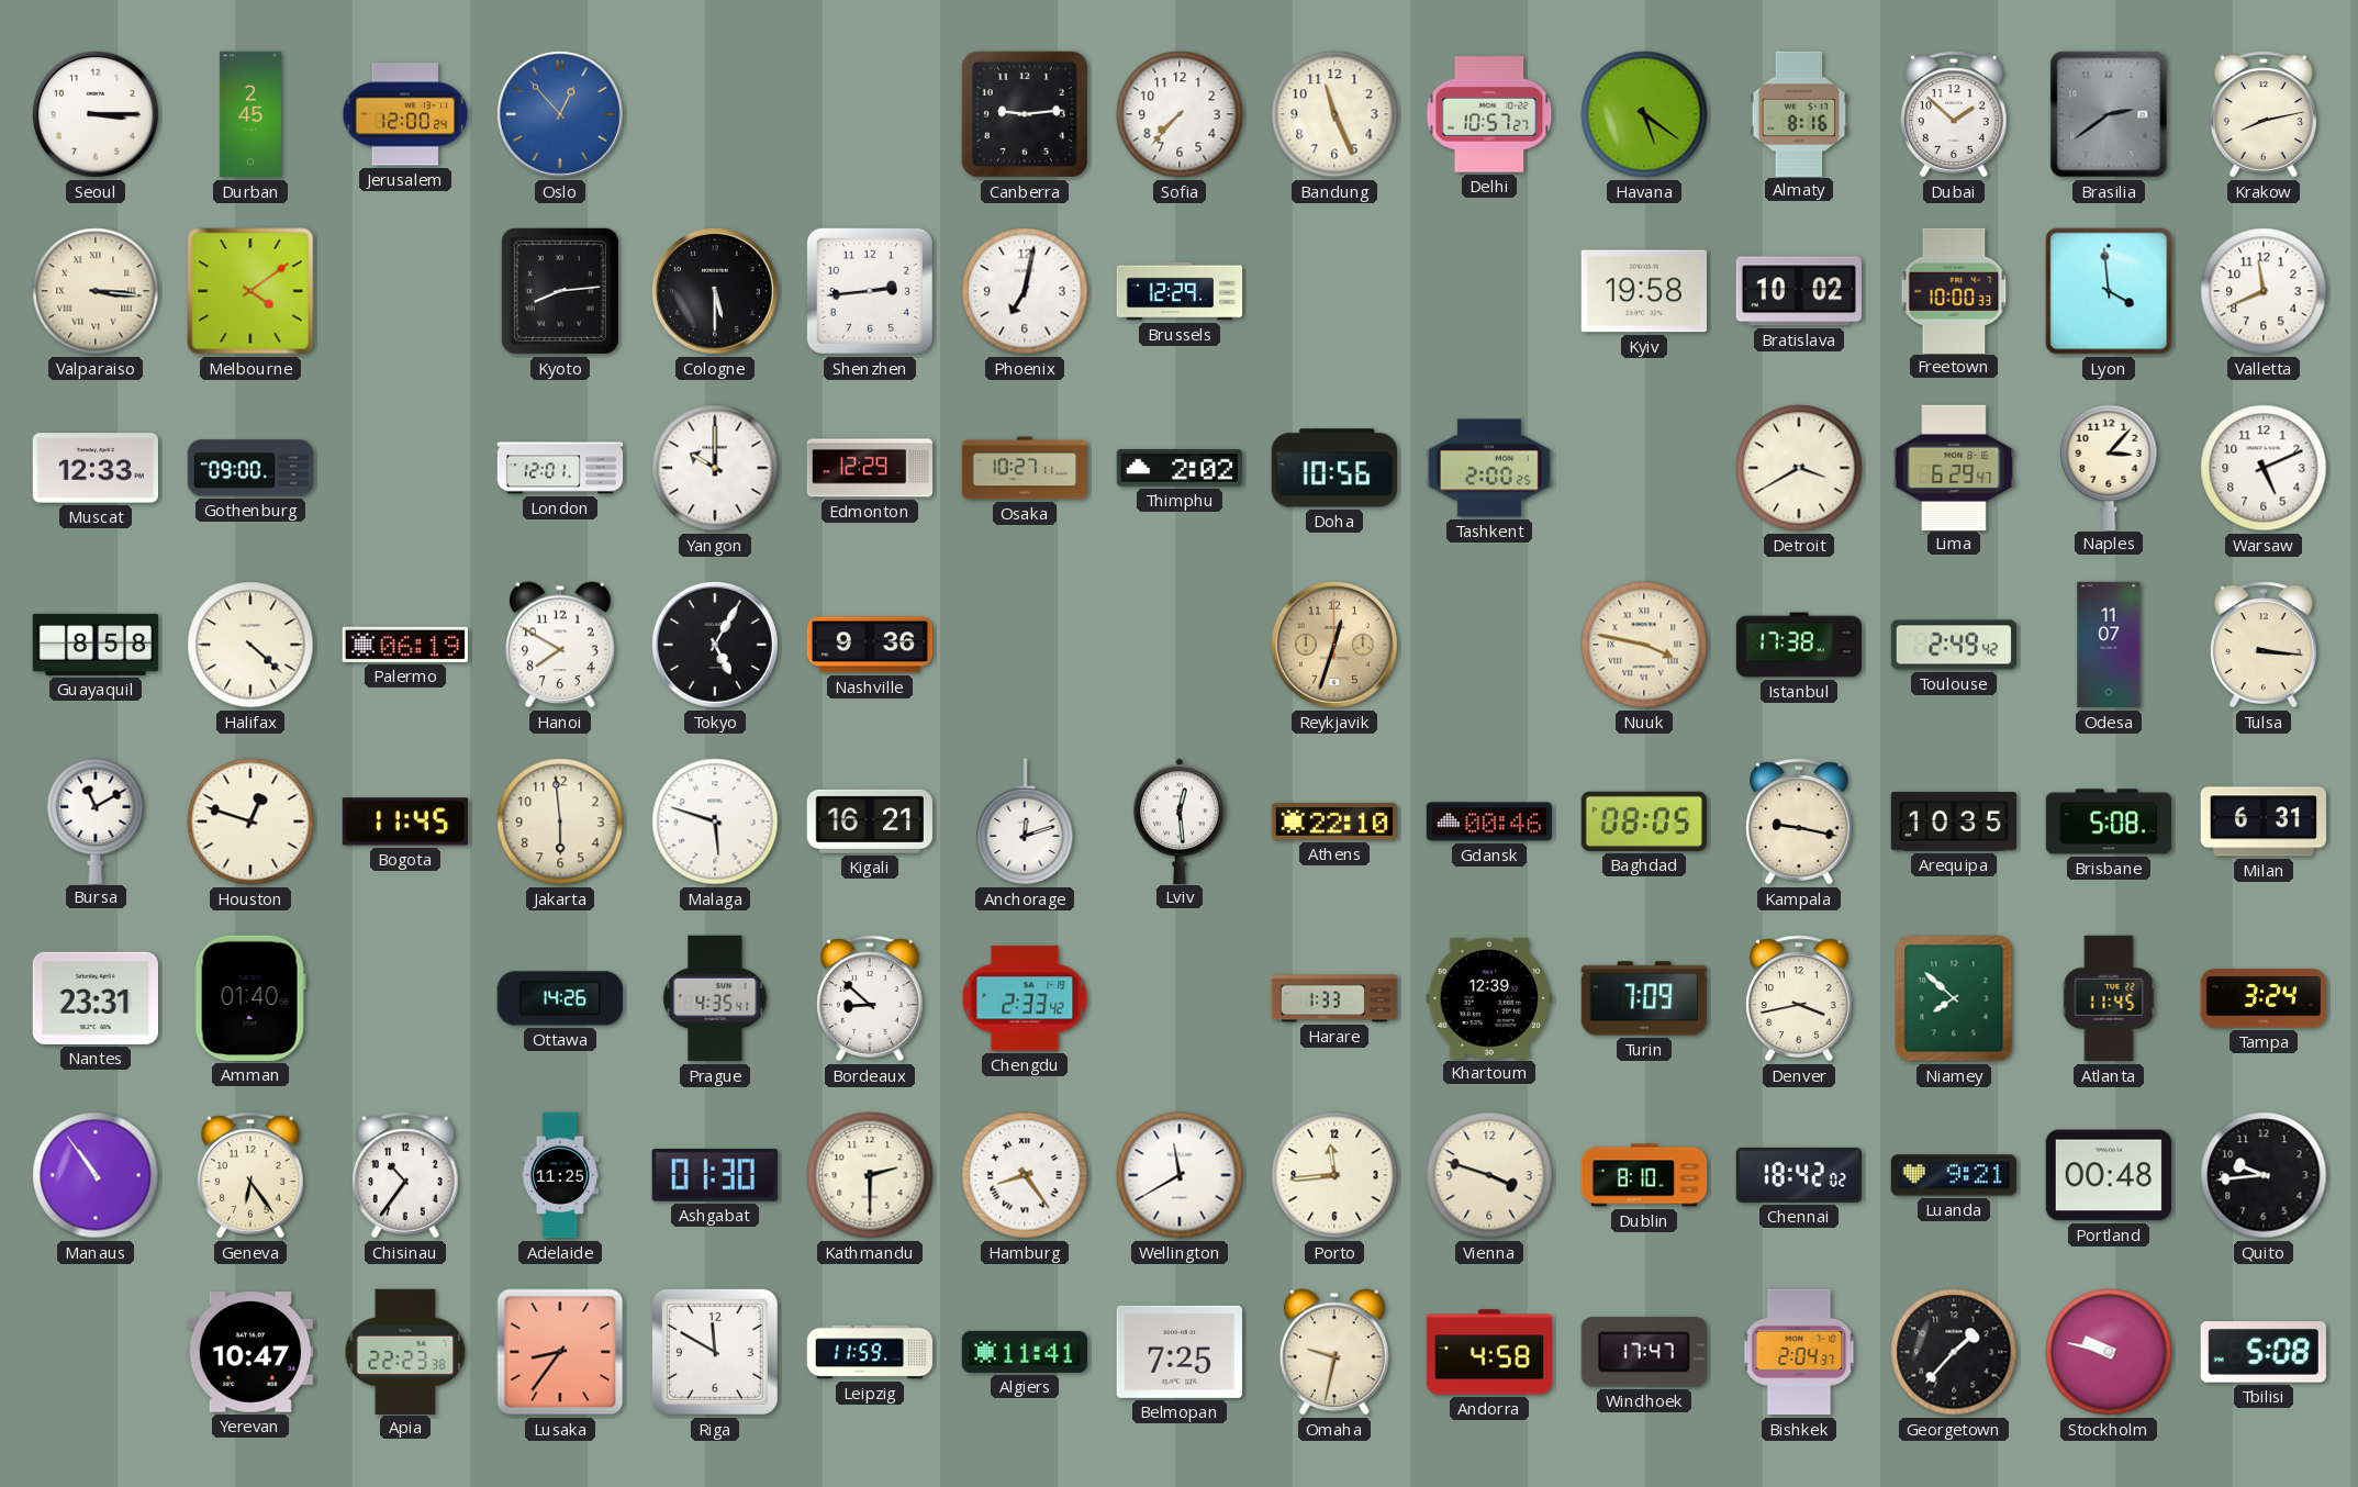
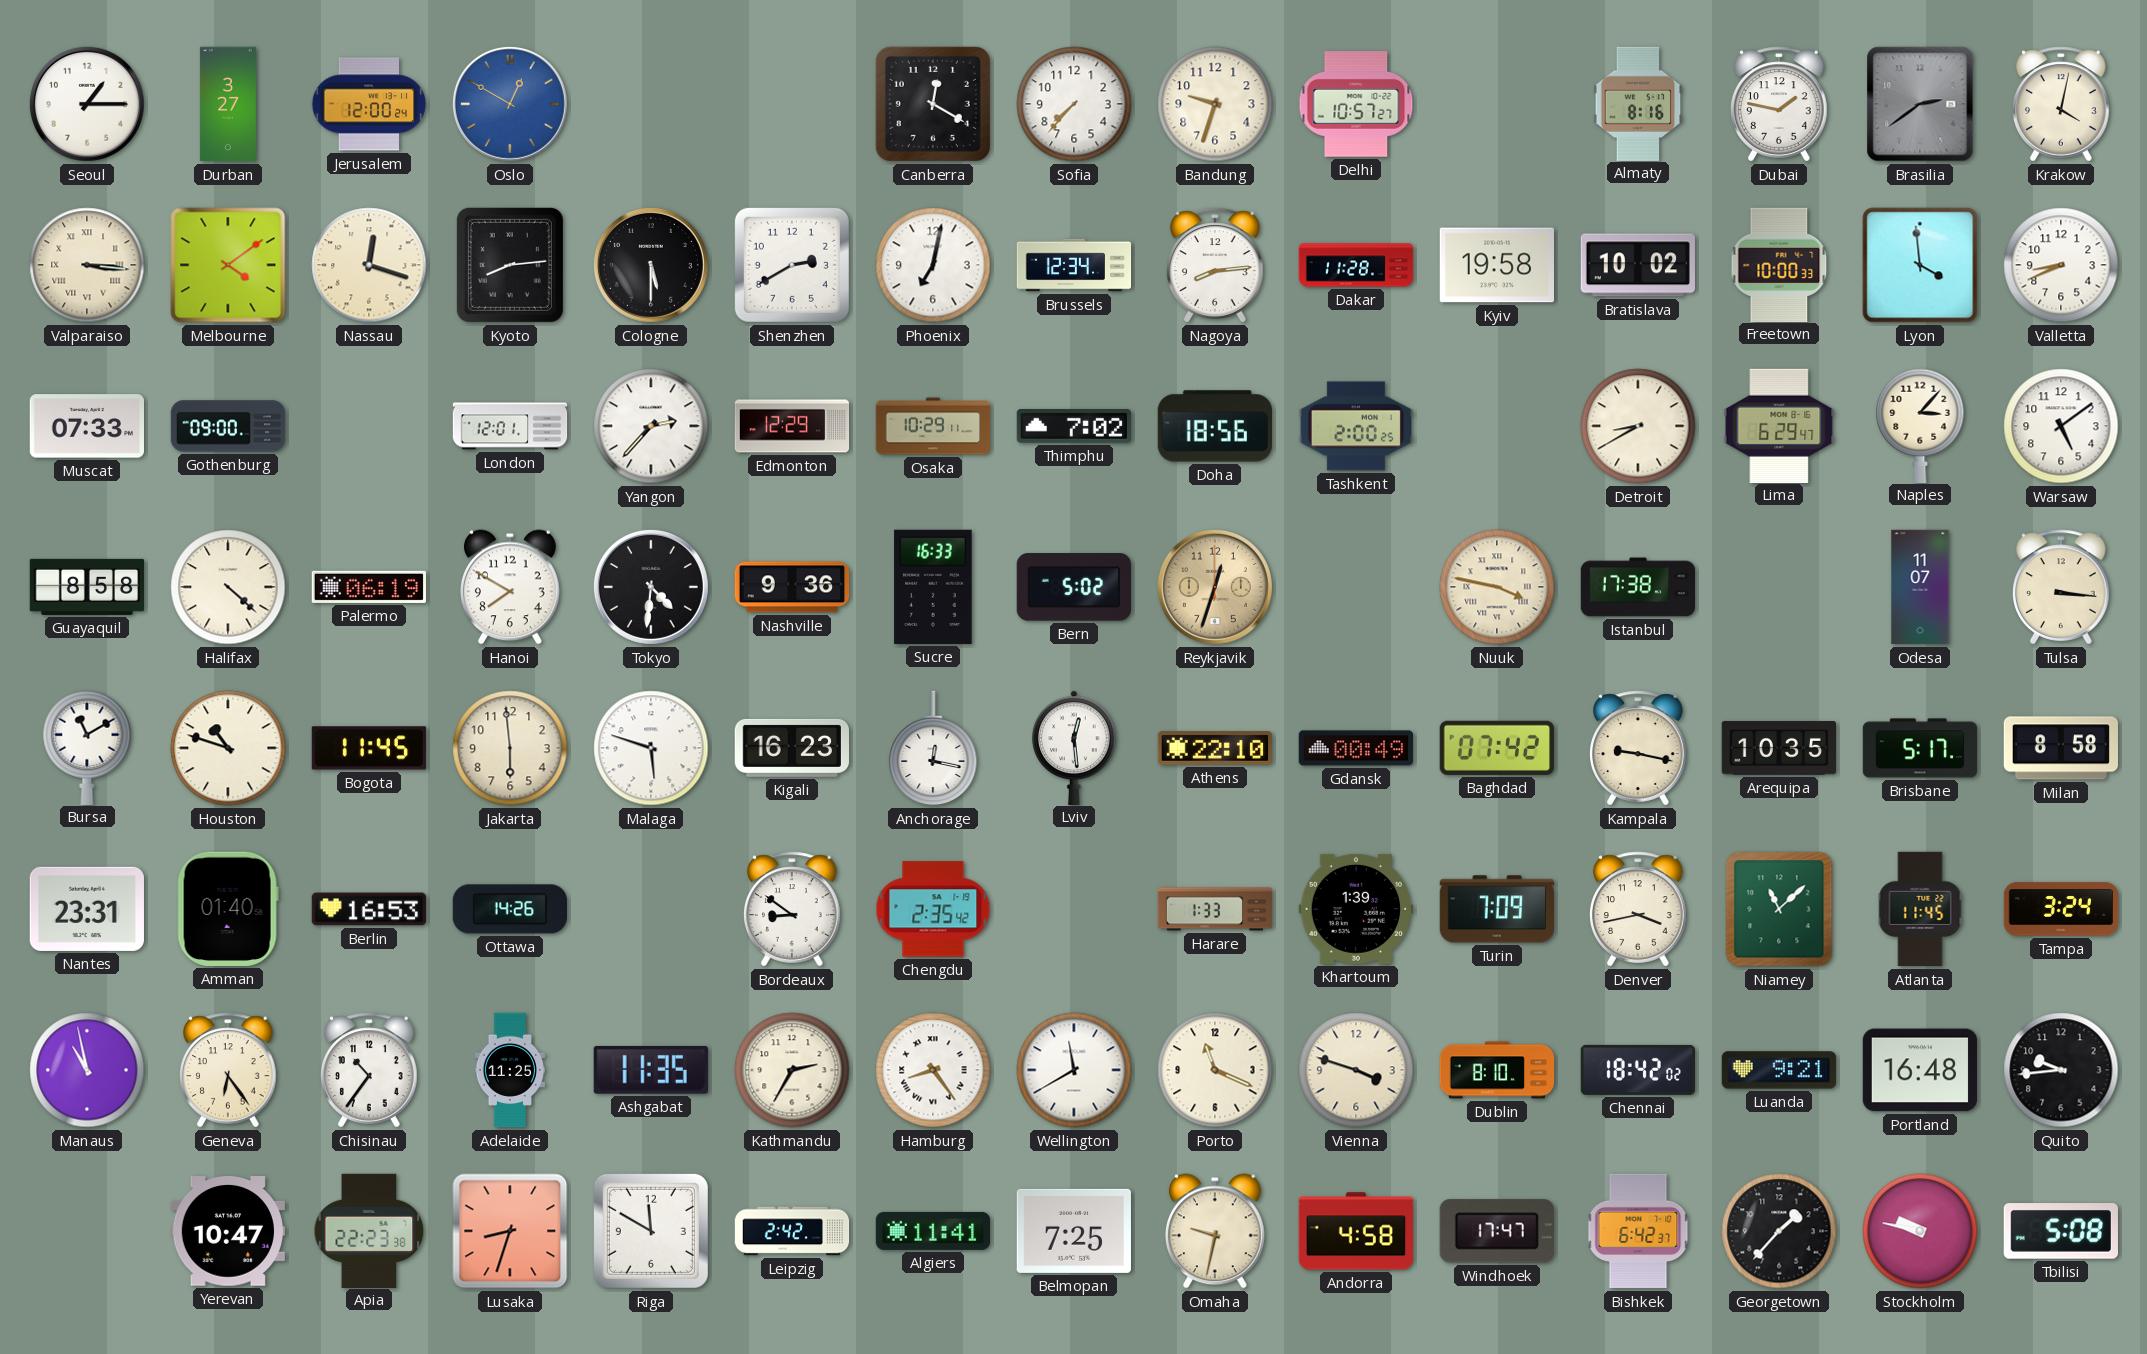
Seoul: 3:15 -> 1:15
Durban: 2:45 -> 3:27
Oslo: 12:53 -> 12:50
Canberra: 9:14 -> 12:20
Bandung: 11:26 -> 9:33
Havana: 5:21 -> none
Dubai: 1:52 -> 1:47
Krakow: 8:13 -> 4:02
Nassau: none -> 12:18
Shenzhen: 2:44 -> 2:40
Brussels: 12:29 -> 12:34
Nagoya: none -> 8:14
Dakar: none -> 11:28
Valletta: 11:41 -> 8:41
Muscat: 12:33 -> 07:33
Yangon: 10:00 -> 2:37
Osaka: 10:27 -> 10:29
Thimphu: 2:02 -> 7:02
Doha: 10:56 -> 18:56
Detroit: 3:40 -> 8:40
Warsaw: 5:11 -> 5:09
Tokyo: 5:05 -> 4:31
Sucre: none -> 16:33
Bern: none -> 5:02
Toulouse: 2:49 -> none
Houston: 12:48 -> 10:48
Kigali: 16:21 -> 16:23
Anchorage: 12:12 -> 12:17
Gdansk: 00:46 -> 00:49
Baghdad: 08:05 -> 07:42
Brisbane: 5:08 -> 5:17
Milan: 6:31 -> 8:58
Berlin: none -> 16:53
Prague: 4:35 -> none
Bordeaux: 8:52 -> 8:51
Chengdu: 2:33 -> 2:35
Khartoum: 12:39 -> 1:39
Niamey: 7:52 -> 11:08
Manaus: 10:54 -> 10:58
Ashgabat: 01:30 -> 11:35
Kathmandu: 2:30 -> 2:35
Porto: 11:44 -> 11:19
Portland: 00:48 -> 16:48
Lusaka: 8:36 -> 8:33
Leipzig: 11:59 -> 2:42
Bishkek: 2:04 -> 6:42
